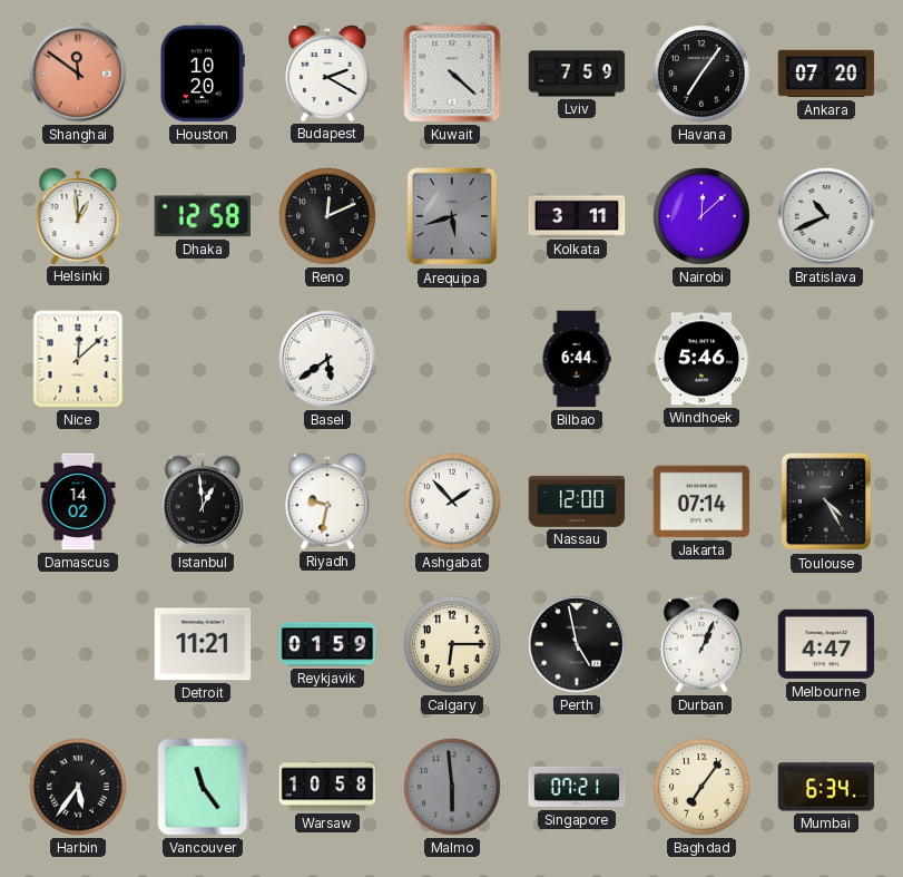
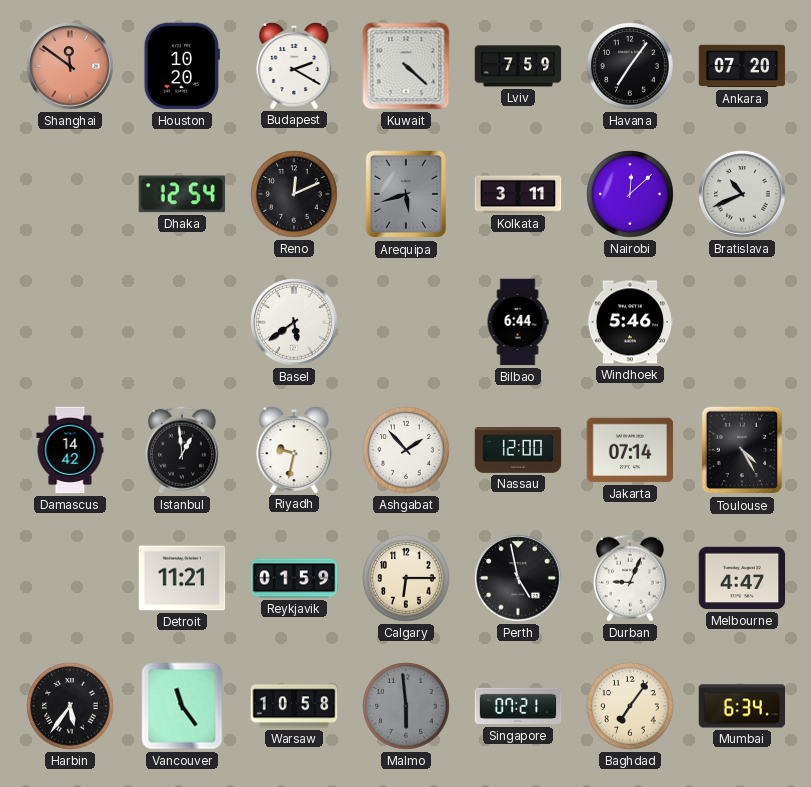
Helsinki: 12:59 -> none
Dhaka: 12:58 -> 12:54
Nice: 12:08 -> none
Damascus: 14:02 -> 14:42
Durban: 1:04 -> 9:04
